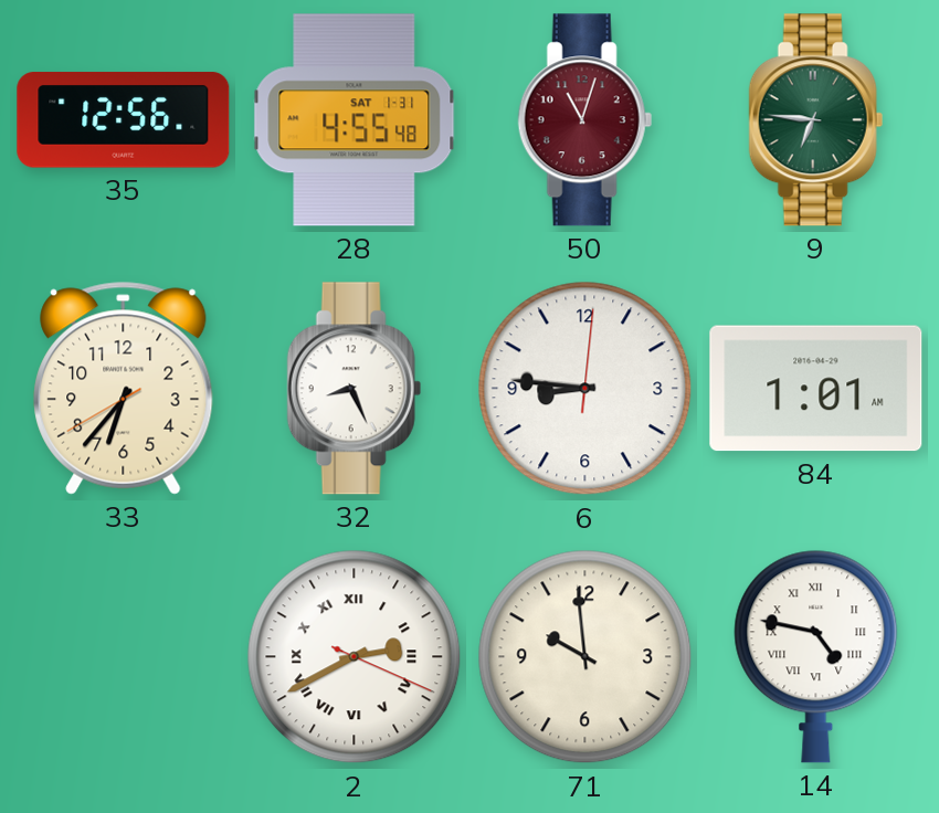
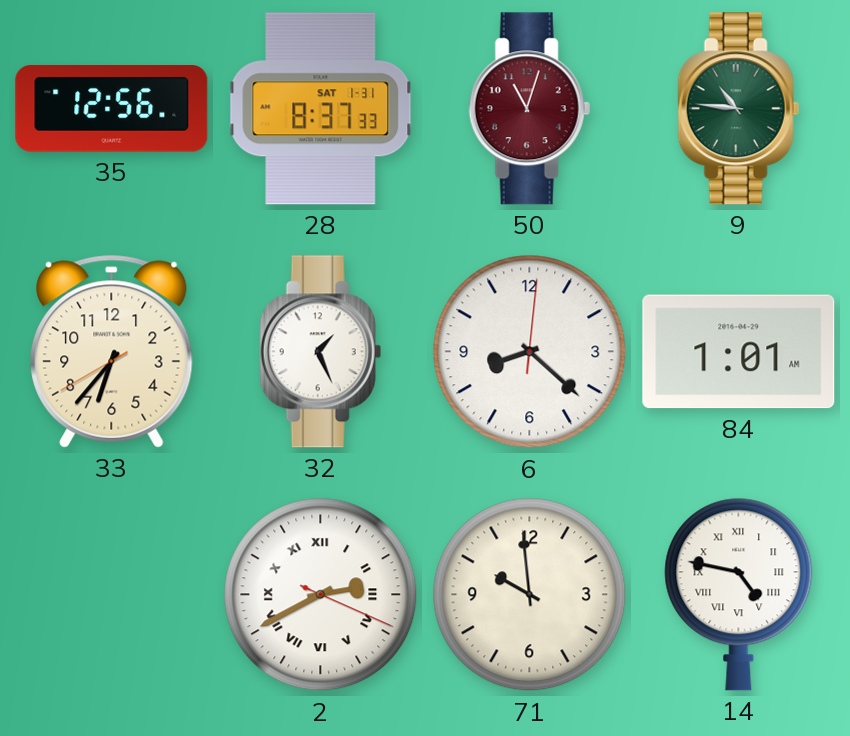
28: 4:55 -> 8:37
9: 6:46 -> 10:46
32: 8:26 -> 1:26
6: 8:46 -> 8:22
